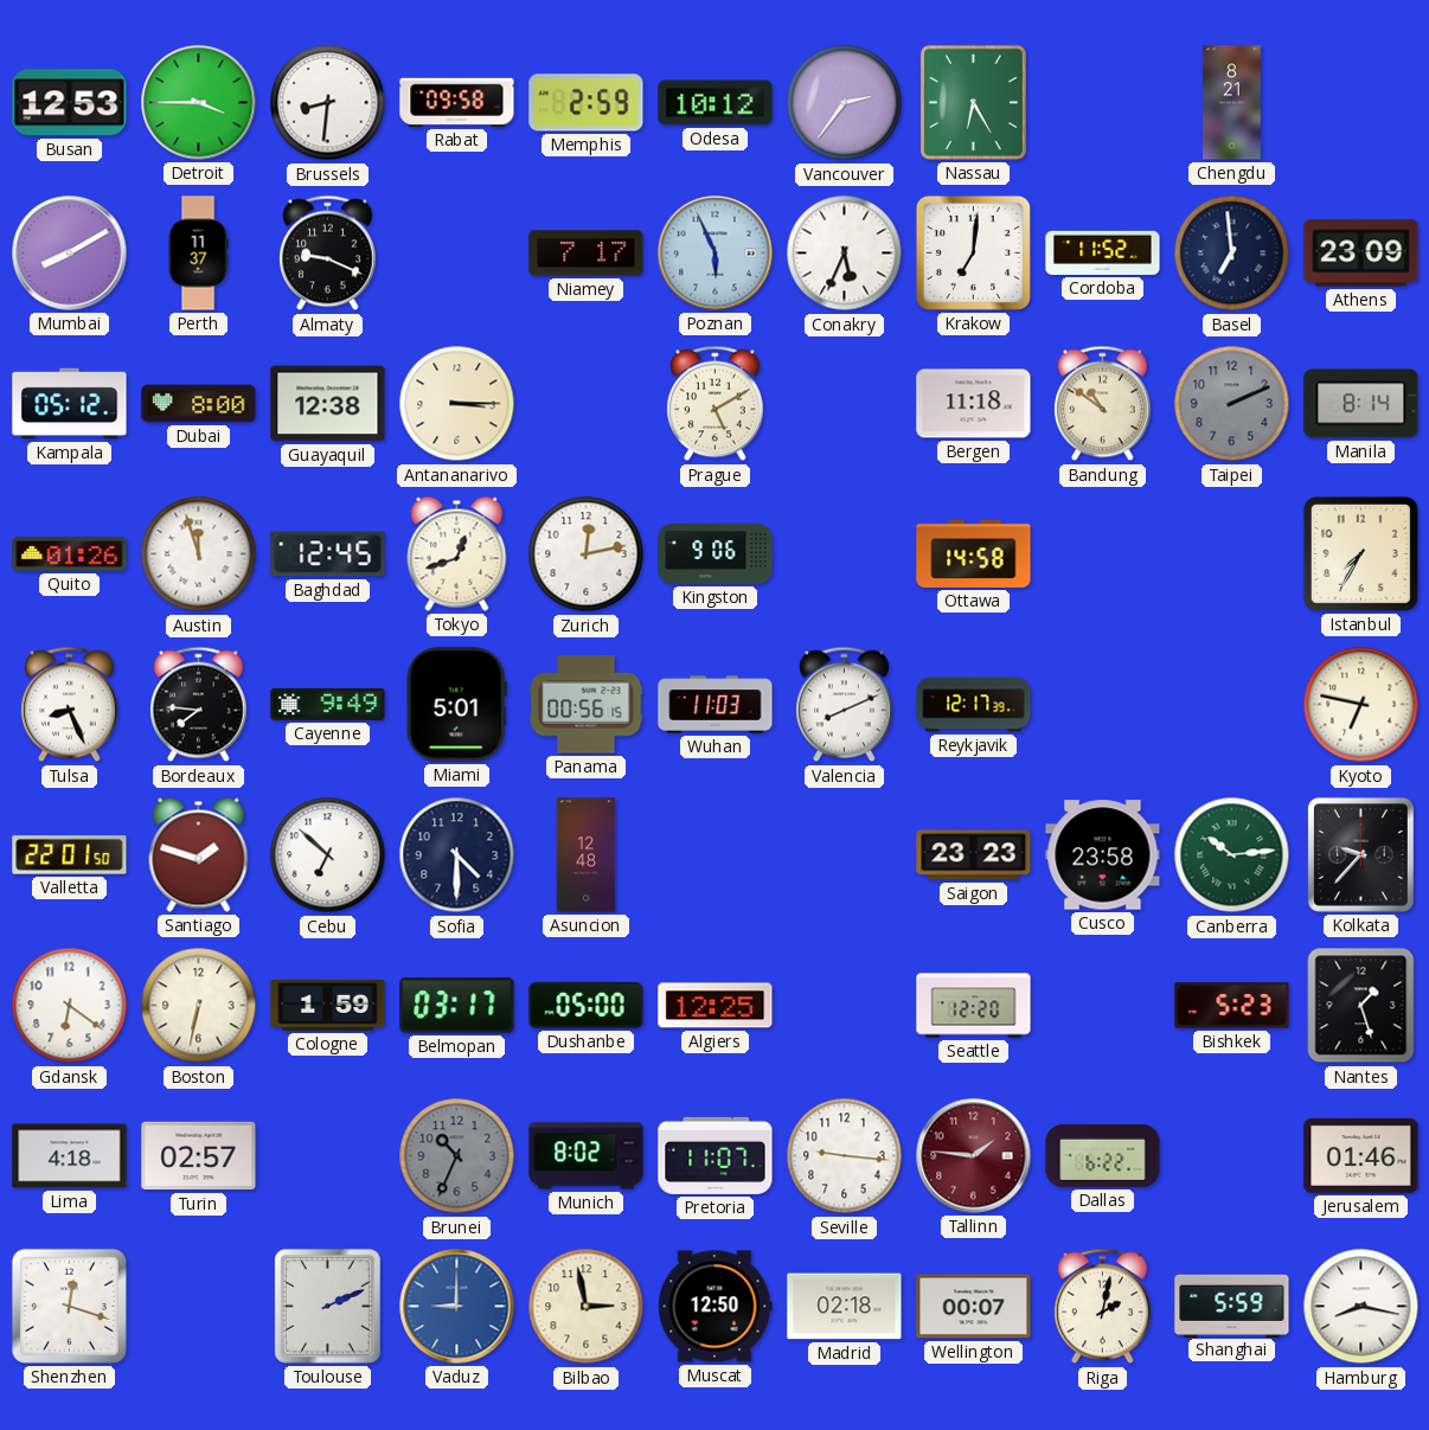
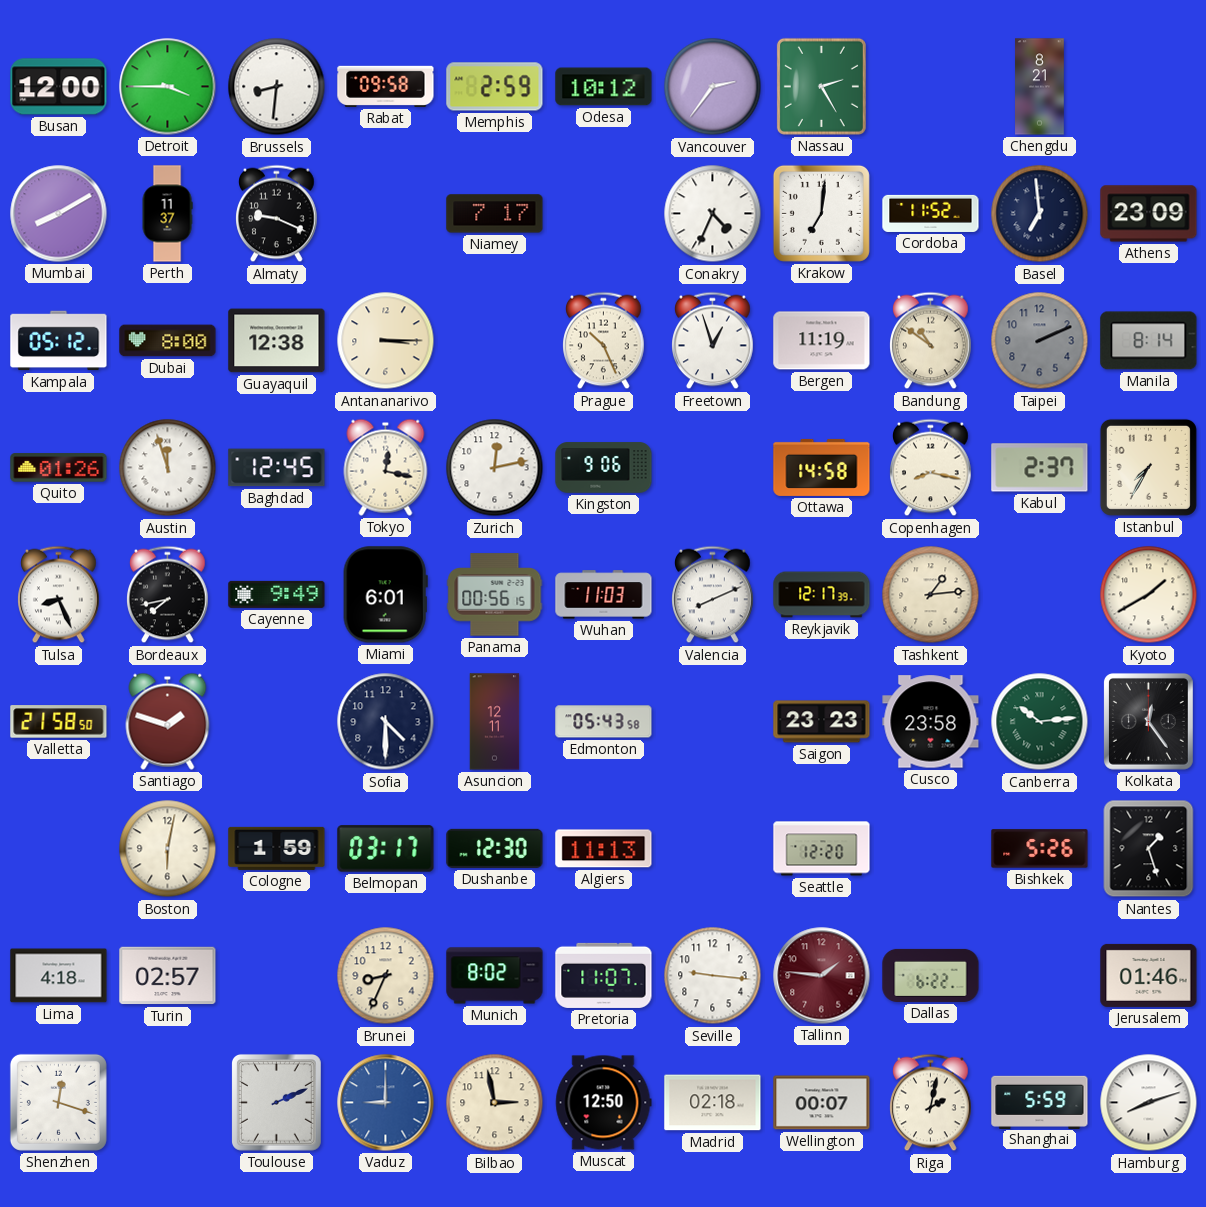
Busan: 12:53 -> 12:00
Nassau: 6:25 -> 2:25
Poznan: 5:56 -> none
Conakry: 5:34 -> 4:34
Prague: 5:10 -> 10:26
Freetown: none -> 12:57
Bergen: 11:18 -> 11:19
Tokyo: 12:42 -> 12:17
Copenhagen: none -> 8:17
Kabul: none -> 2:37
Bordeaux: 7:46 -> 7:43
Miami: 5:01 -> 6:01
Tashkent: none -> 1:14
Kyoto: 6:47 -> 1:40
Valletta: 22:01 -> 21:58
Cebu: 6:52 -> none
Asuncion: 12:48 -> 12:11
Edmonton: none -> 05:43
Kolkata: 9:37 -> 12:24
Gdansk: 6:21 -> none
Boston: 6:32 -> 6:02
Dushanbe: 05:00 -> 12:30
Algiers: 12:25 -> 11:13
Bishkek: 5:23 -> 5:26
Brunei: 10:34 -> 8:34
Brunei dial: grey -> cream
Hamburg: 8:17 -> 8:12
